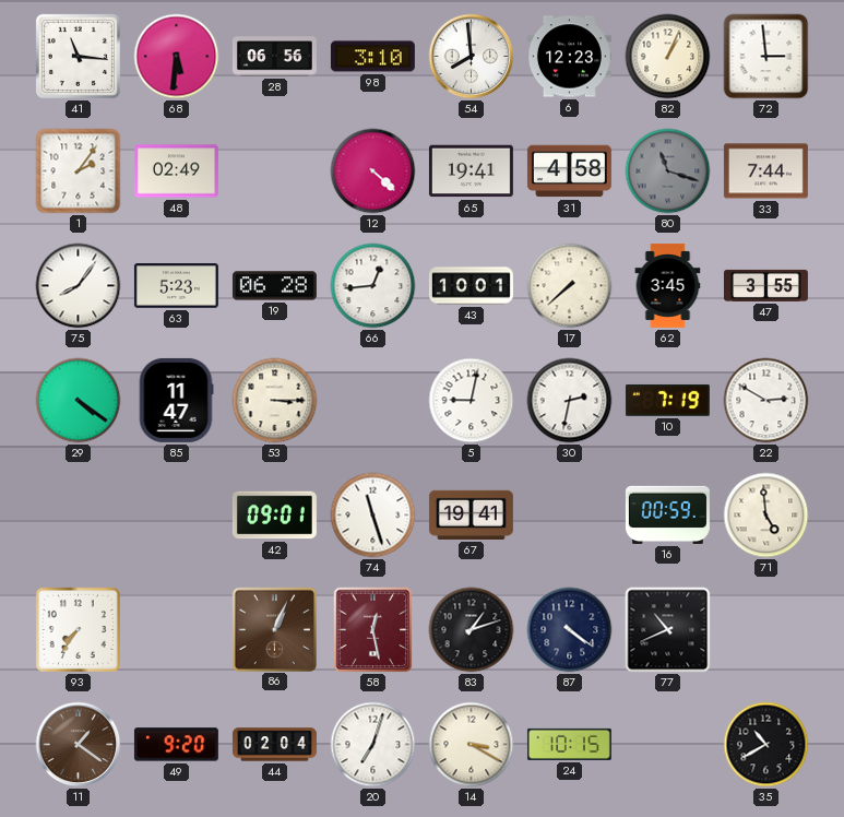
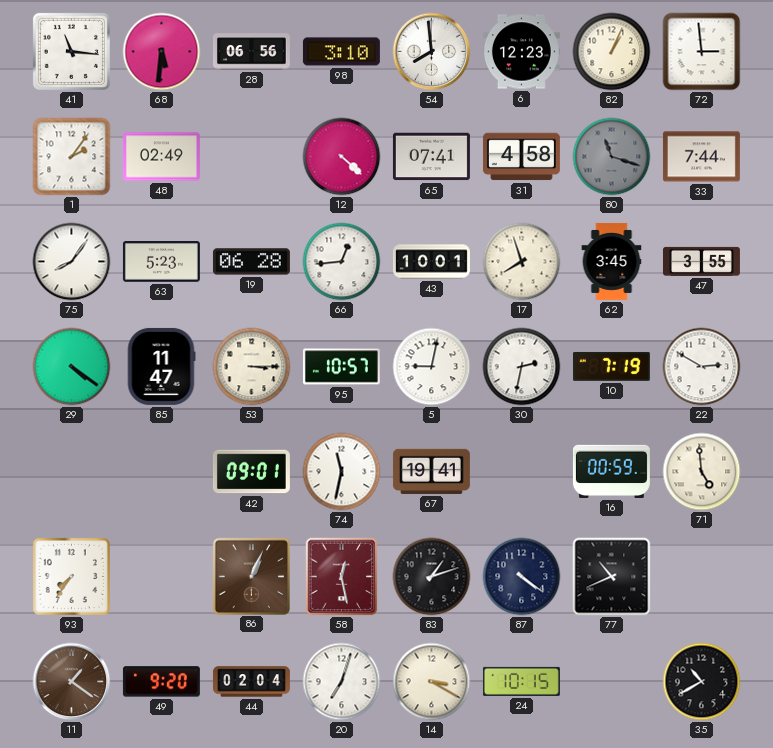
65: 19:41 -> 07:41
17: 7:38 -> 7:57
95: none -> 10:57
74: 11:27 -> 11:32
